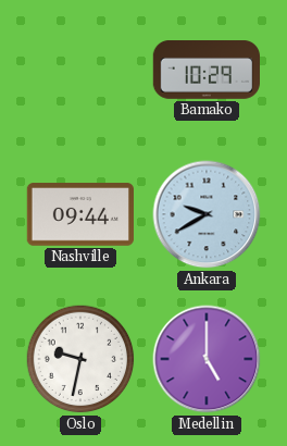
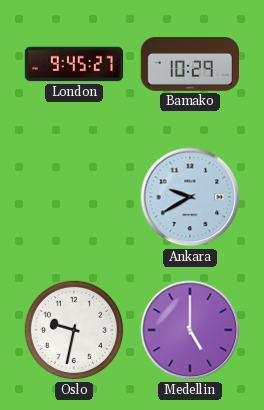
London: none -> 9:45
Nashville: 09:44 -> none
